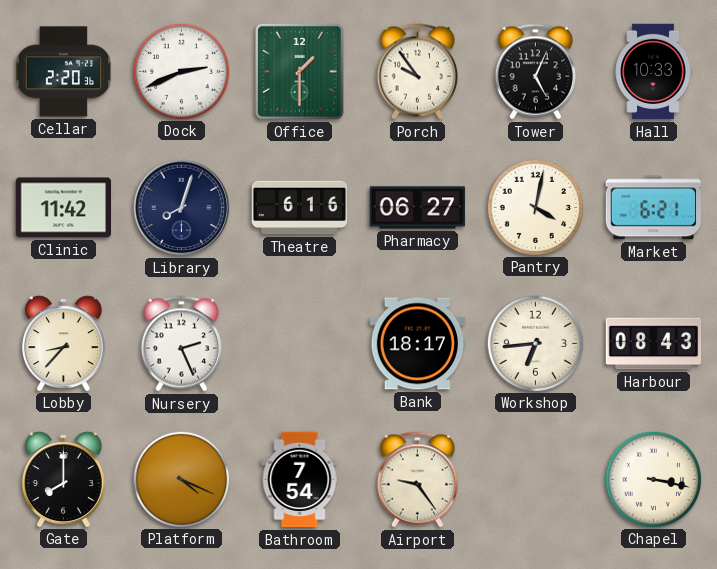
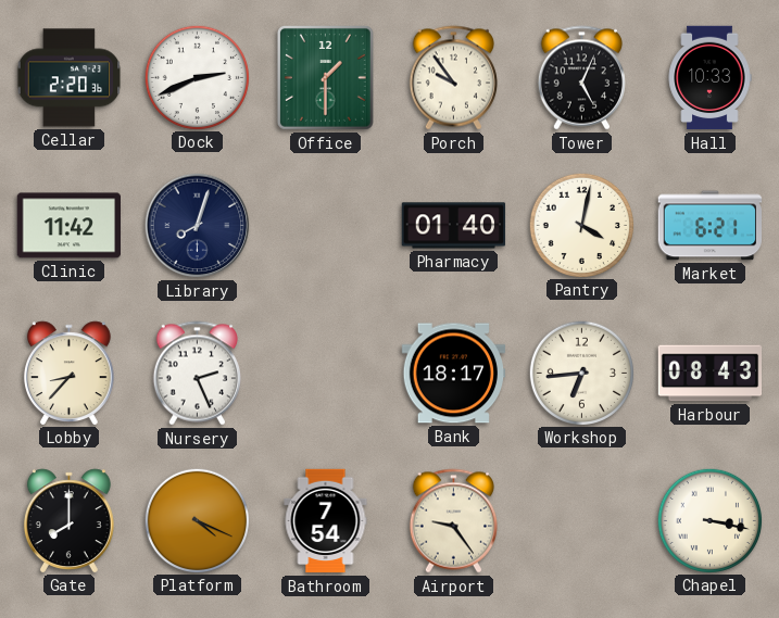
Theatre: 6:16 -> none
Pharmacy: 06:27 -> 01:40
